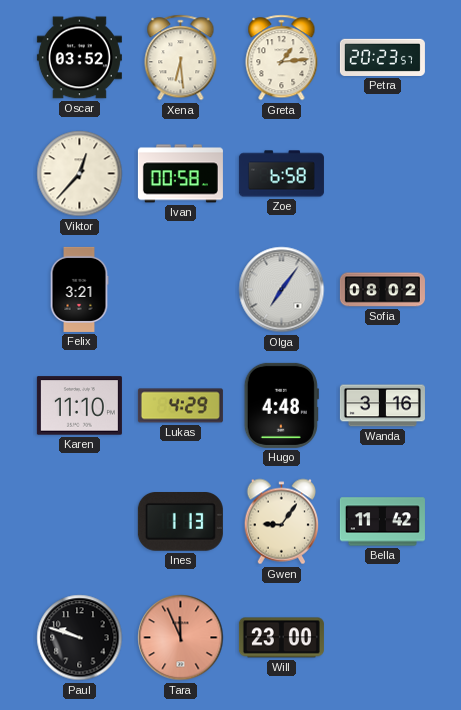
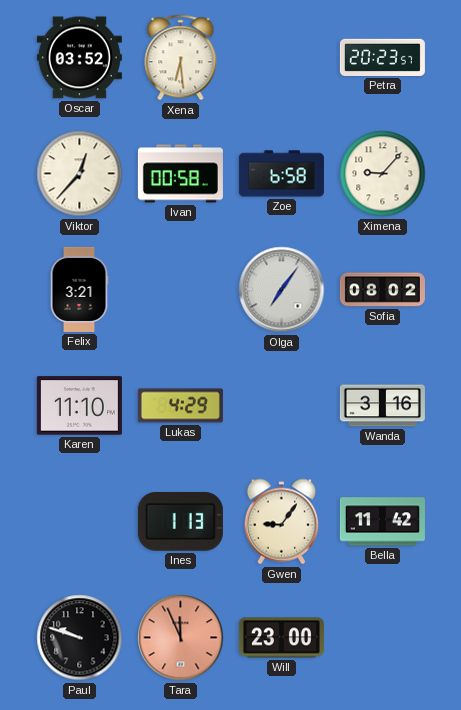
Greta: 1:14 -> none
Ximena: none -> 9:07
Hugo: 4:48 -> none
